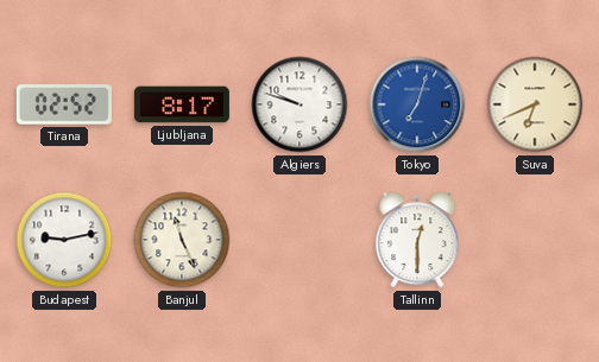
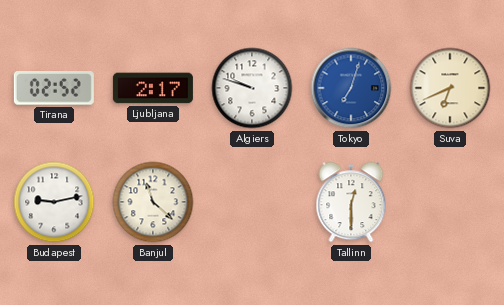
Ljubljana: 8:17 -> 2:17
Banjul: 11:26 -> 11:22
